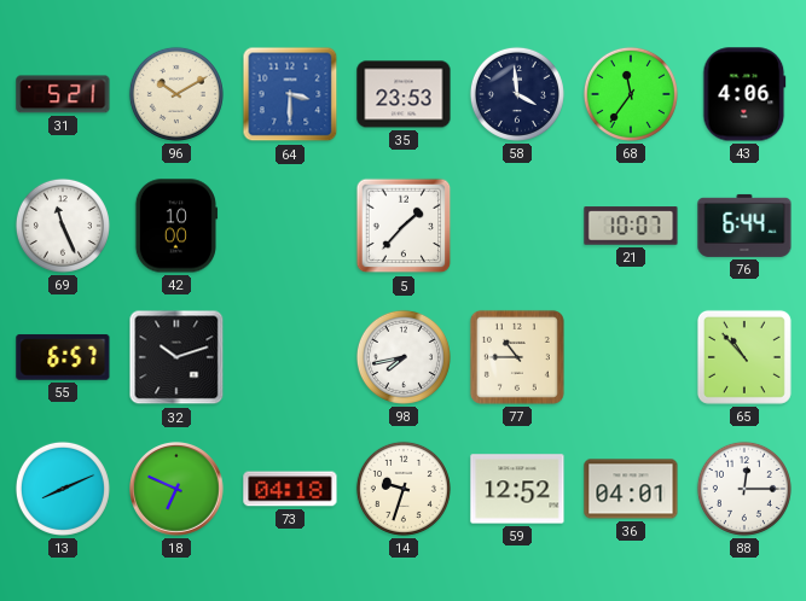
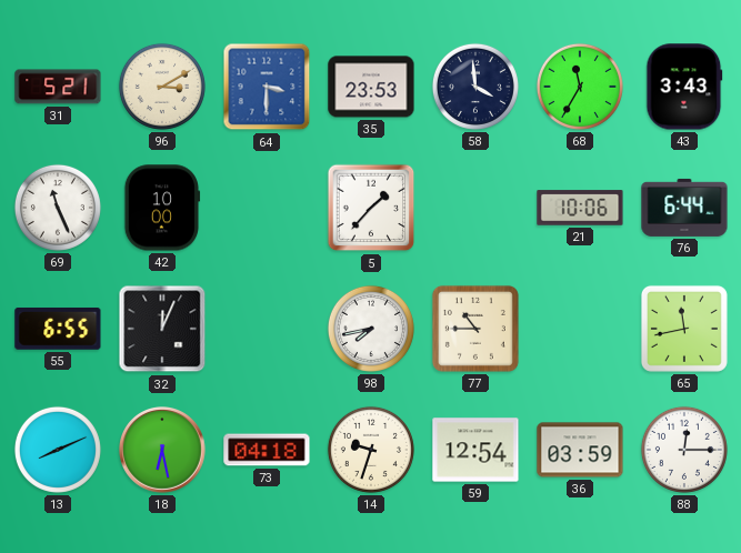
96: 10:10 -> 3:10
68: 11:36 -> 11:35
43: 4:06 -> 3:43
21: 10:07 -> 10:06
55: 6:57 -> 6:55
32: 10:12 -> 12:04
65: 10:53 -> 11:43
18: 6:49 -> 6:28
59: 12:52 -> 12:54
36: 04:01 -> 03:59
